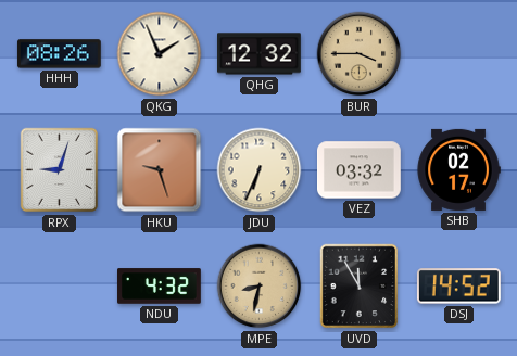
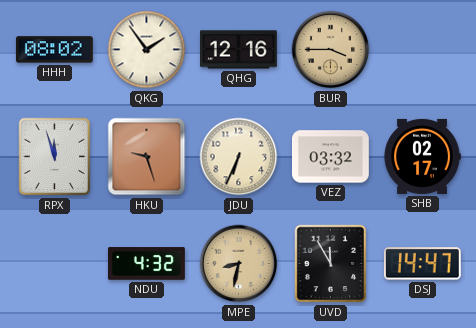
HHH: 08:26 -> 08:02
QKG: 1:56 -> 1:54
QHG: 12:32 -> 12:16
RPX: 9:03 -> 11:57
DSJ: 14:52 -> 14:47
